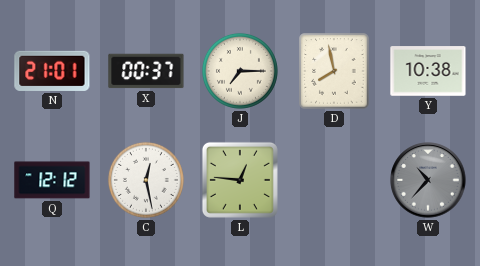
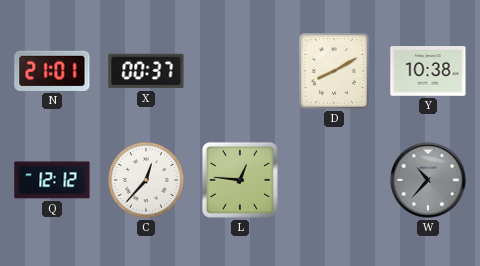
J: 7:15 -> none
D: 7:58 -> 8:10
C: 12:28 -> 12:37
